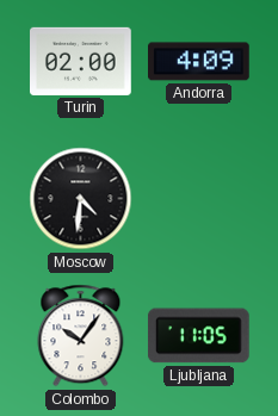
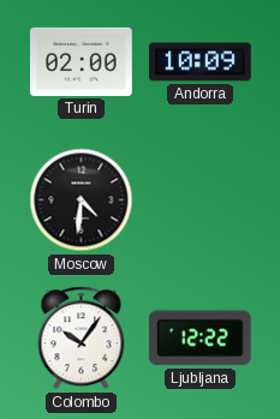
Andorra: 4:09 -> 10:09
Ljubljana: 11:05 -> 12:22
